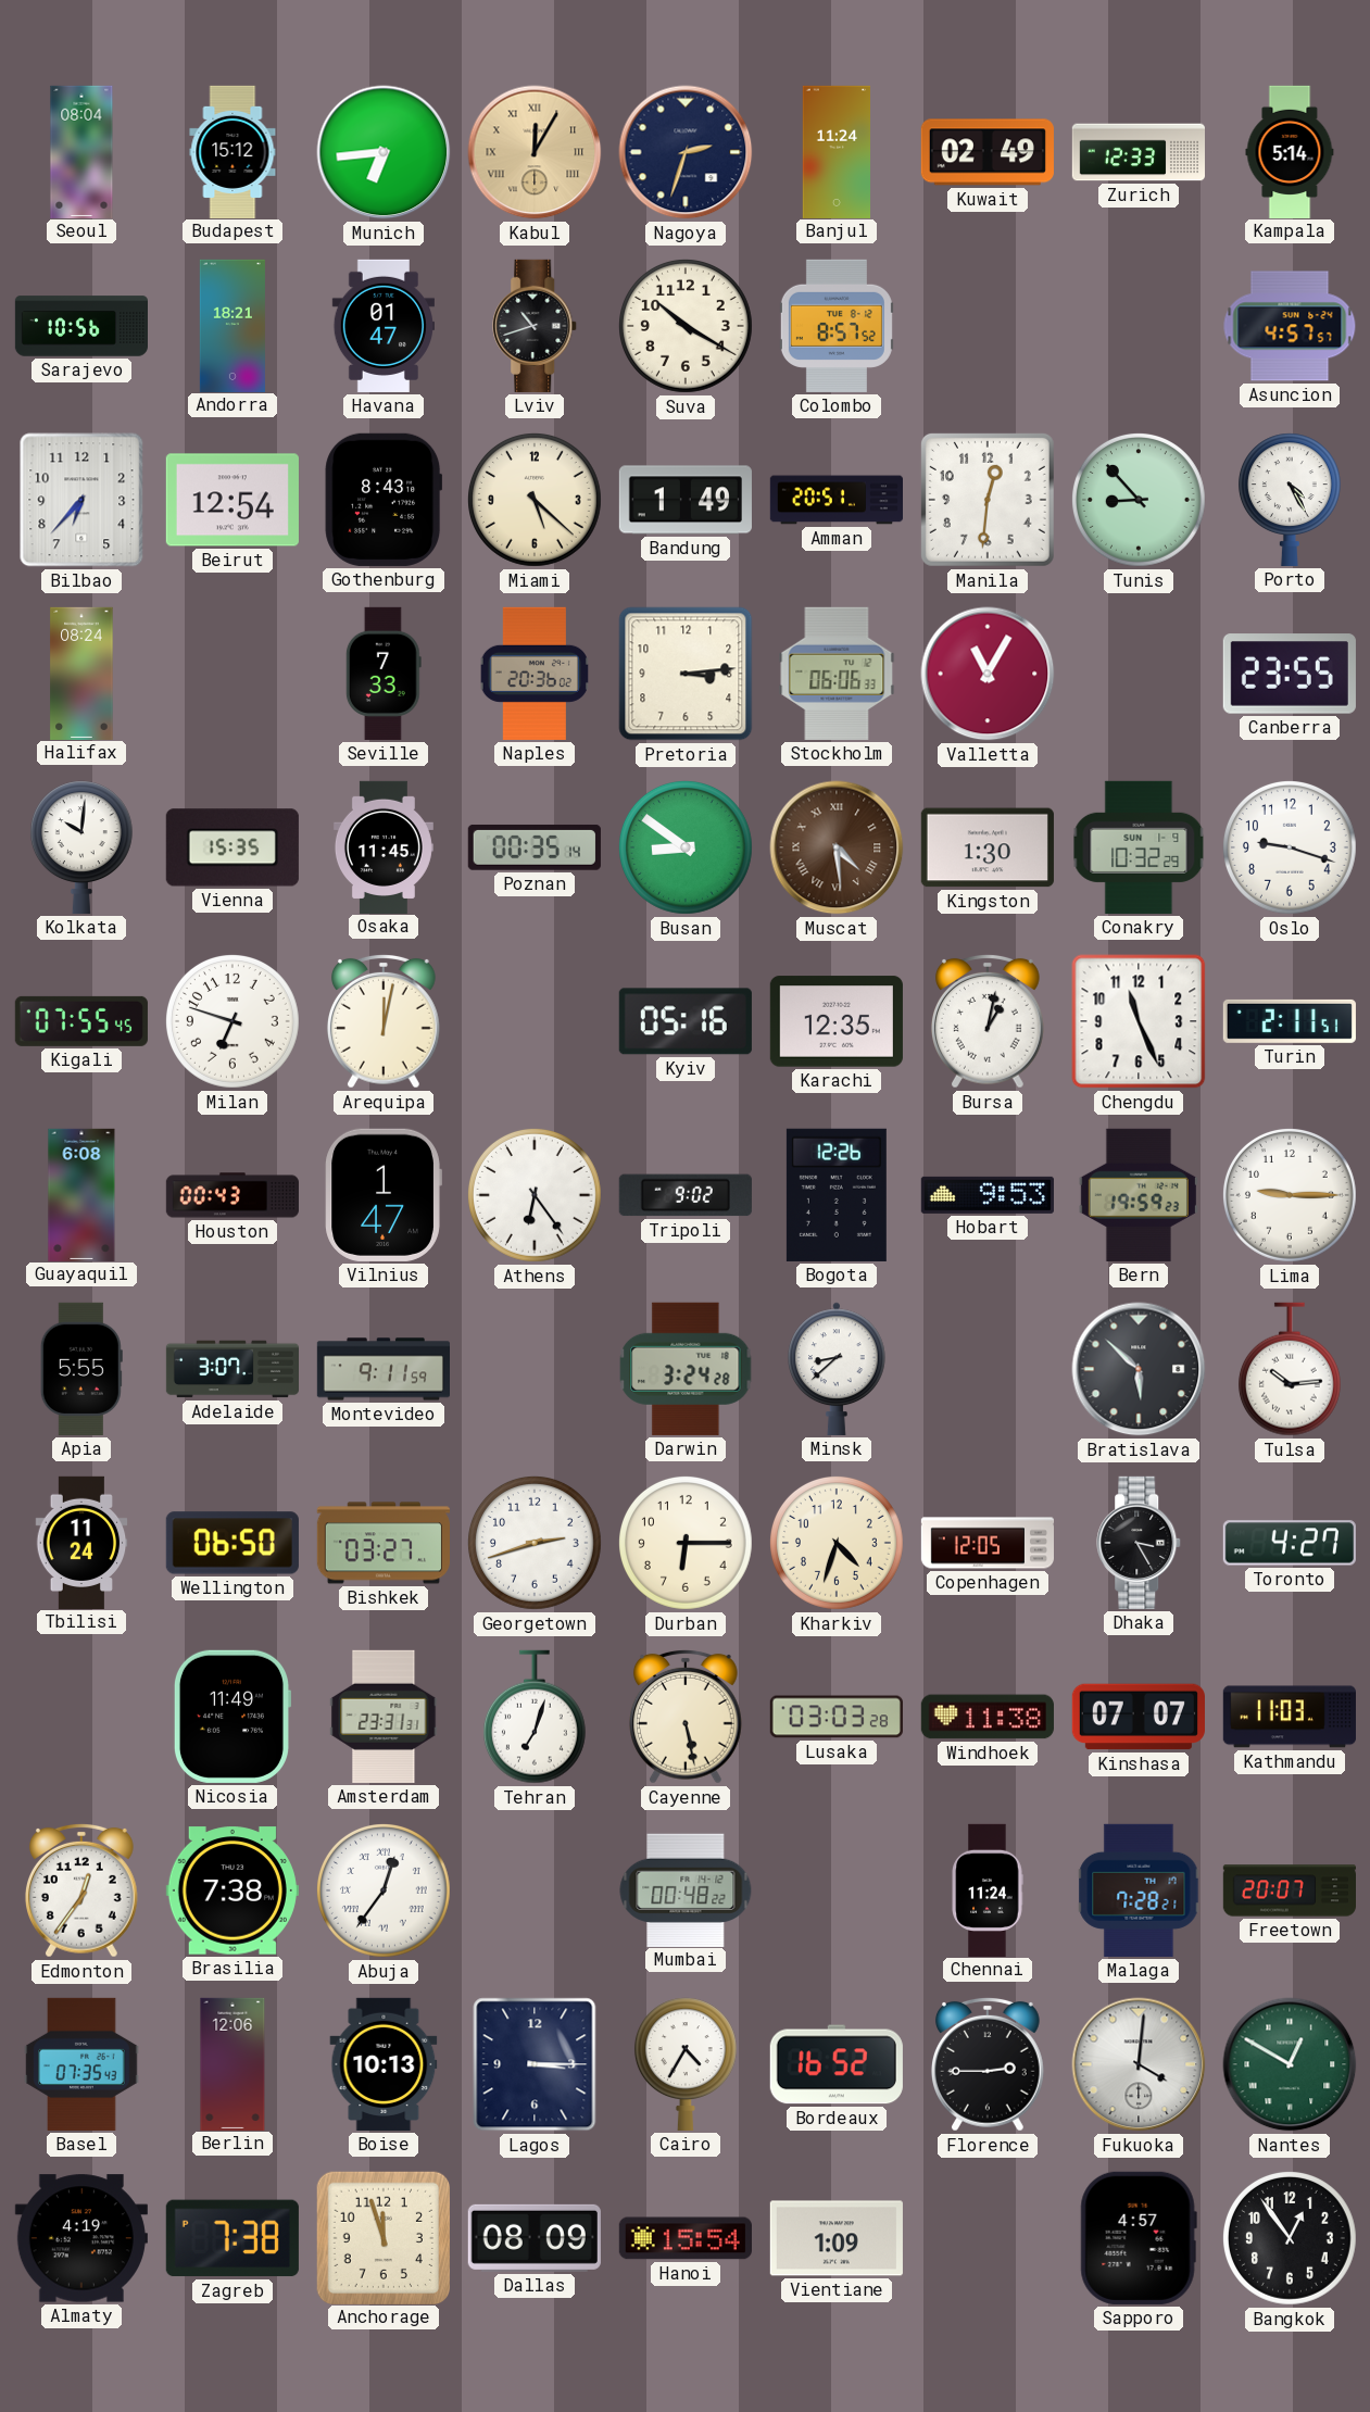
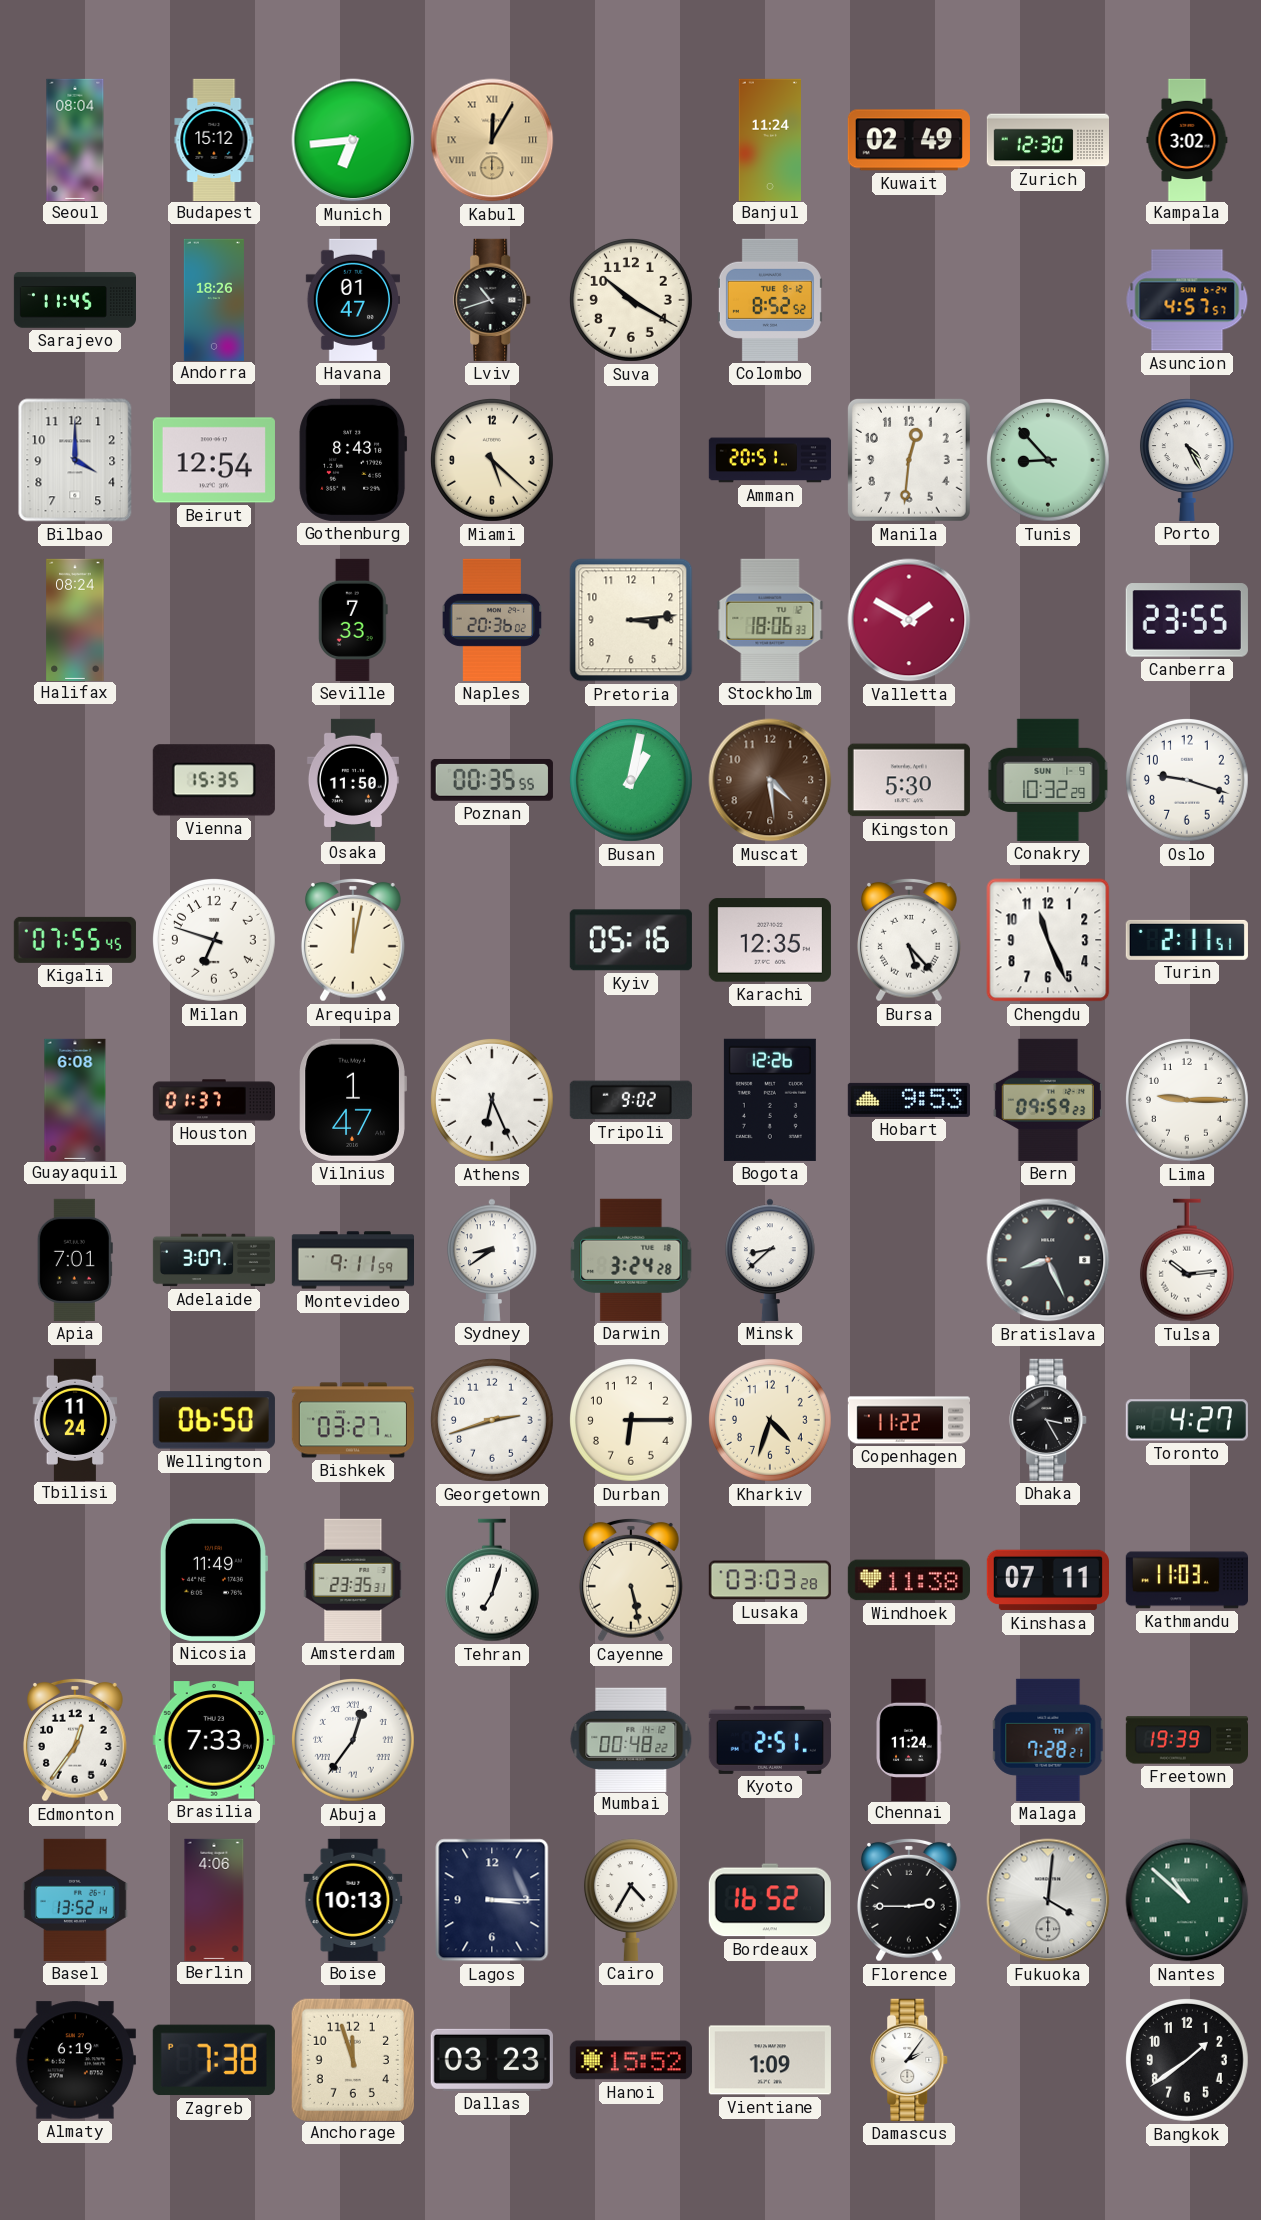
Nagoya: 2:33 -> none
Zurich: 12:33 -> 12:30
Kampala: 5:14 -> 3:02
Sarajevo: 10:56 -> 11:45
Andorra: 18:21 -> 18:26
Colombo: 8:57 -> 8:52
Bilbao: 6:37 -> 4:00
Bandung: 1:49 -> none
Stockholm: 06:06 -> 18:06
Valletta: 11:05 -> 1:50
Kolkata: 10:01 -> none
Osaka: 11:45 -> 11:50
Poznan: 00:35:14 -> 00:35:55
Busan: 8:51 -> 1:02
Muscat numerals: Roman -> Arabic
Kingston: 1:30 -> 5:30
Bursa: 1:02 -> 5:23
Houston: 00:43 -> 01:37
Athens: 6:24 -> 6:26
Bern: 19:59 -> 09:59
Apia: 5:55 -> 7:01
Sydney: none -> 8:39
Bratislava: 5:52 -> 8:26
Copenhagen: 12:05 -> 11:22
Amsterdam: 23:31 -> 23:35
Kinshasa: 07:07 -> 07:11
Brasilia: 7:38 -> 7:33
Kyoto: none -> 2:51
Freetown: 20:07 -> 19:39
Basel: 07:35 -> 13:52
Berlin: 12:06 -> 4:06
Nantes: 12:50 -> 10:52
Almaty: 4:19 -> 6:19
Dallas: 08:09 -> 03:23
Hanoi: 15:54 -> 15:52
Damascus: none -> 2:06
Sapporo: 4:57 -> none
Bangkok: 12:54 -> 1:39
